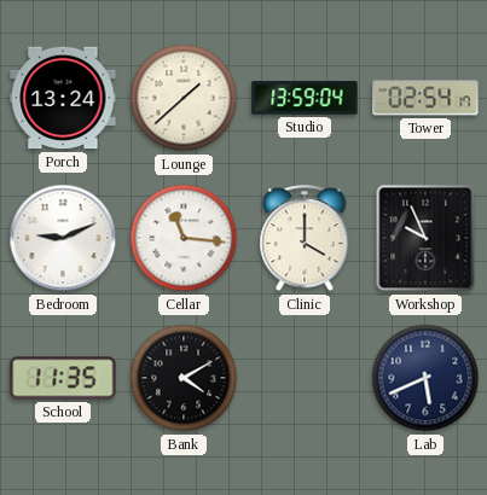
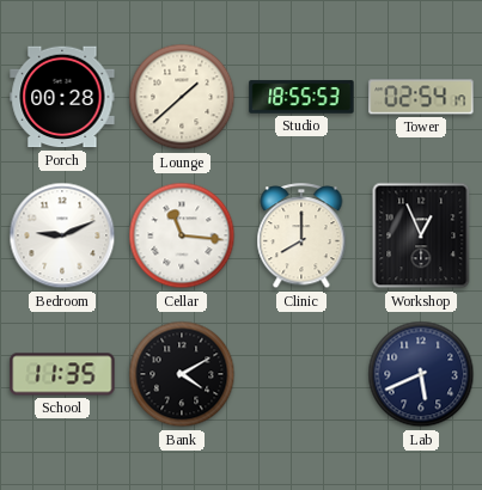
Porch: 13:24 -> 00:28
Studio: 13:59 -> 18:55
Clinic: 4:00 -> 8:00
Workshop: 9:56 -> 12:56
